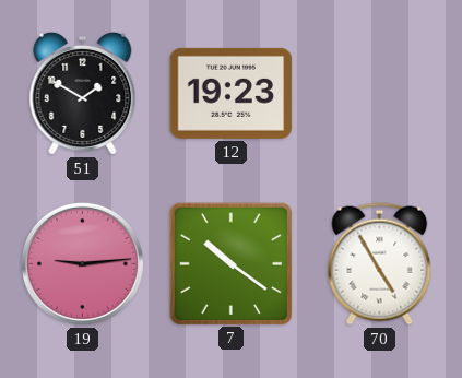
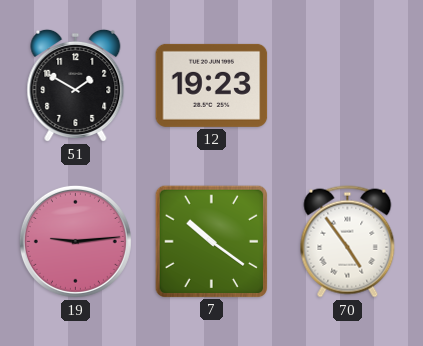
70: 4:55 -> 4:54
